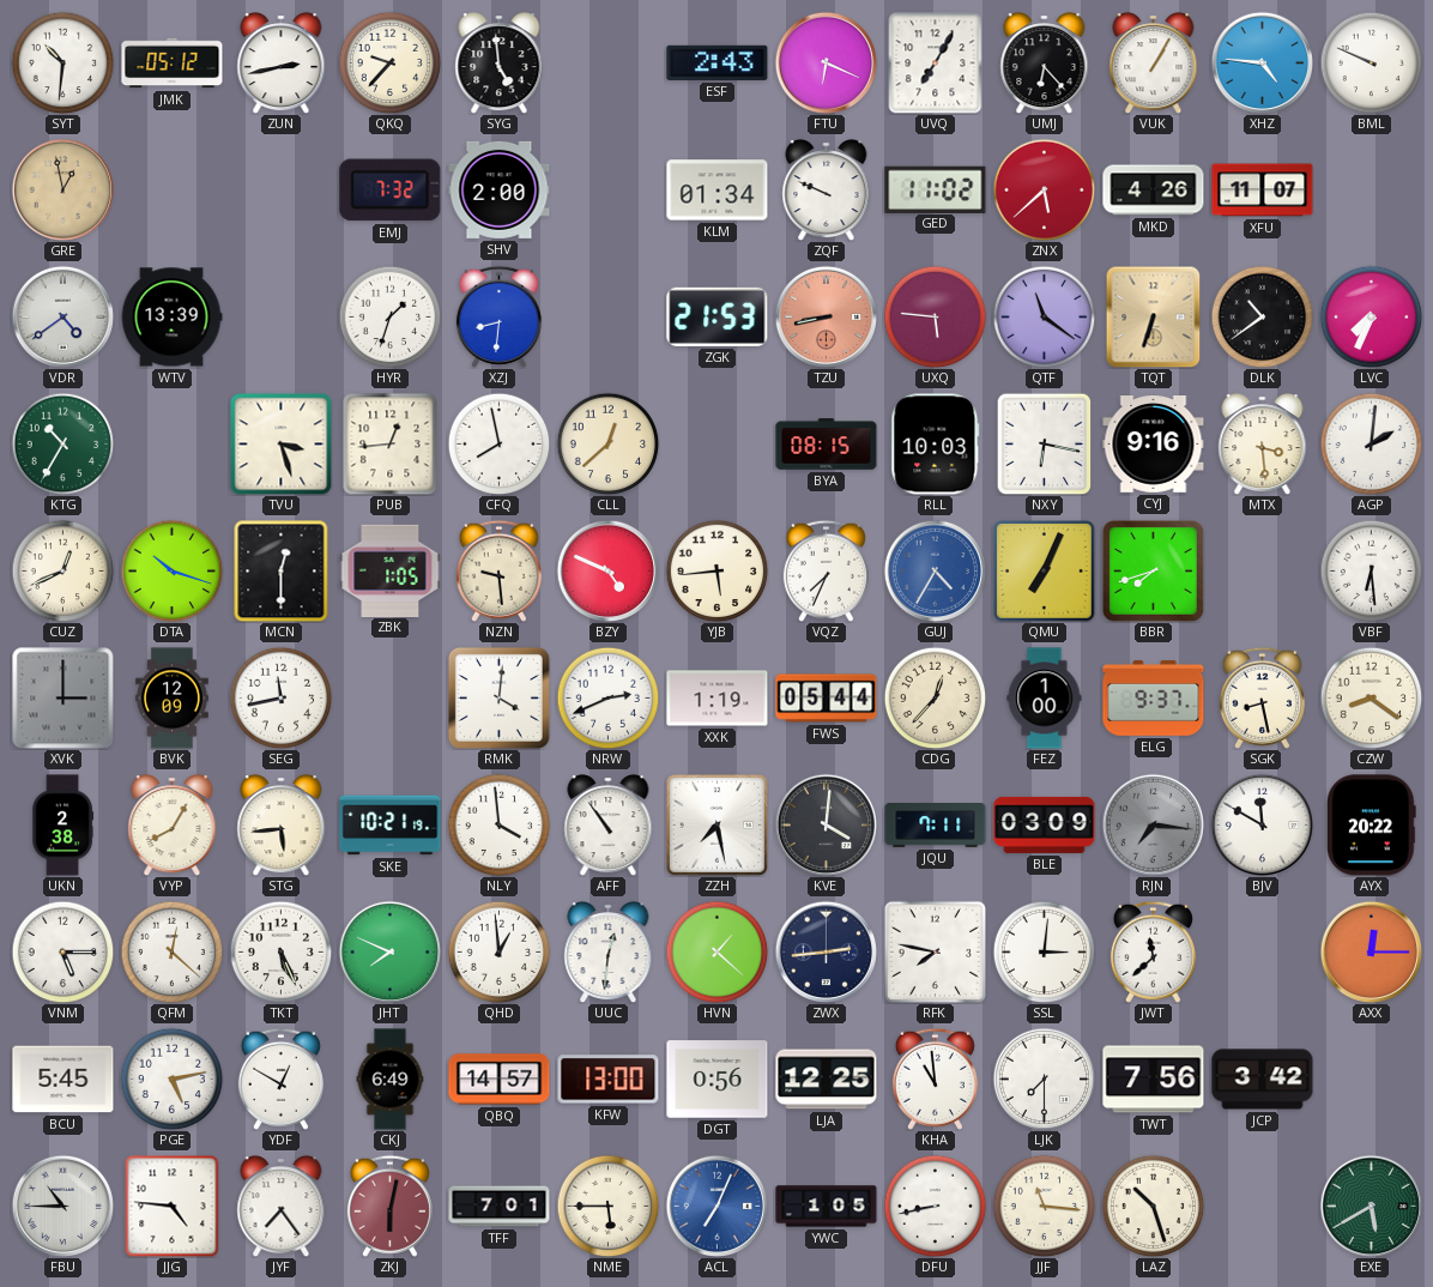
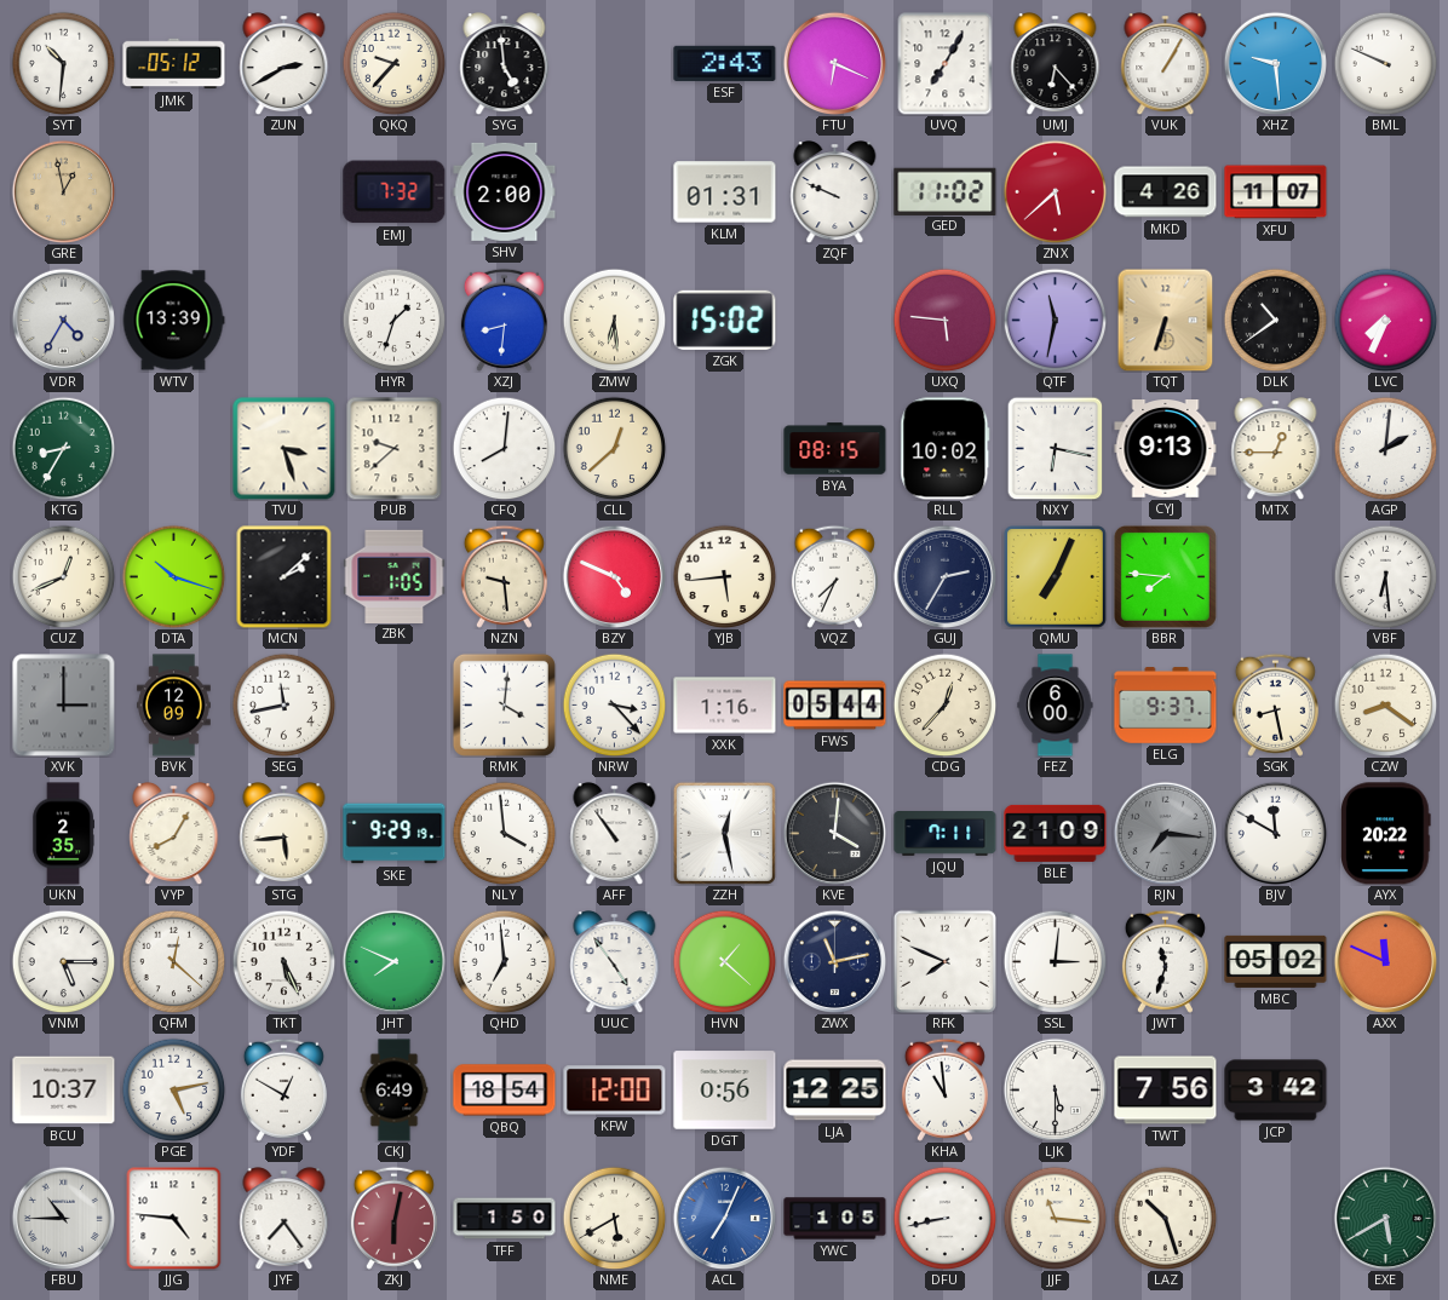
ZUN: 2:43 -> 2:40
XHZ: 4:46 -> 9:29
KLM: 01:34 -> 01:31
VDR: 4:39 -> 4:35
ZMW: none -> 6:29
ZGK: 21:53 -> 15:02
TZU: 8:43 -> none
QTF: 11:21 -> 11:32
KTG: 10:35 -> 8:35
PUB: 12:44 -> 9:38
CFQ: 7:58 -> 8:01
RLL: 10:03 -> 10:02
CYJ: 9:16 -> 9:13
MTX: 3:29 -> 12:45
MCN: 12:30 -> 2:08
GUJ: 4:35 -> 2:35
GUJ dial: blue -> navy
BBR: 7:42 -> 7:46
NRW: 2:41 -> 3:23
XXK: 1:19 -> 1:16
FEZ: 1:00 -> 6:00
UKN: 2:38 -> 2:35
SKE: 10:21 -> 9:29
ZZH: 7:28 -> 12:28
BLE: 03:09 -> 21:09
QHD: 12:59 -> 6:59
UUC: 12:31 -> 4:54
ZWX: 2:44 -> 11:13
RFK: 7:47 -> 7:49
JWT: 11:38 -> 11:33
MBC: none -> 05:02
AXX: 12:15 -> 11:49
BCU: 5:45 -> 10:37
QBQ: 14:57 -> 18:54
KFW: 13:00 -> 12:00
LJK: 7:30 -> 5:30
TFF: 7:01 -> 1:50
NME: 5:45 -> 5:40
